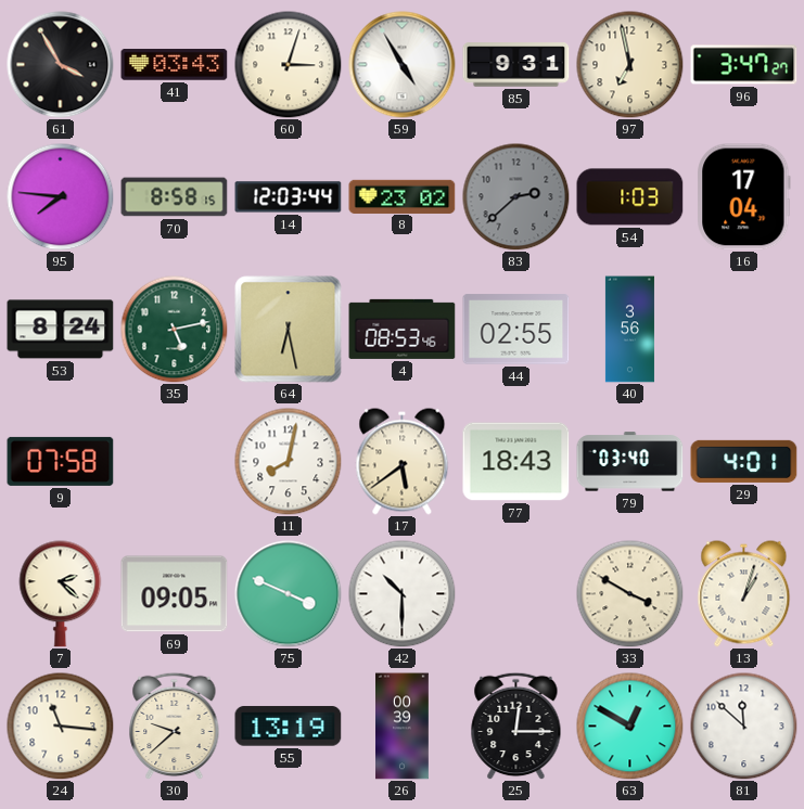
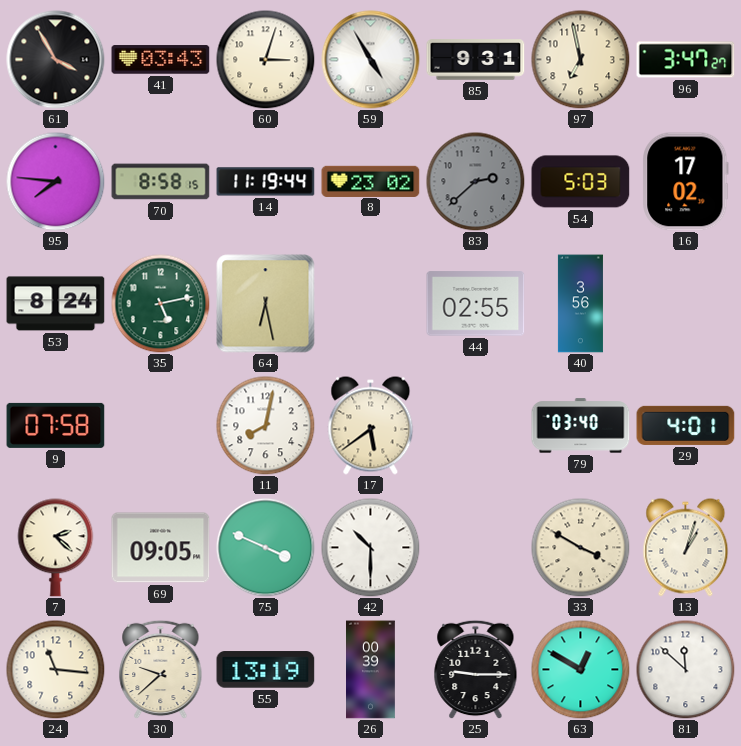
14: 12:03 -> 11:19
54: 1:03 -> 5:03
16: 17:04 -> 17:02
4: 08:53 -> none
77: 18:43 -> none
25: 12:15 -> 9:15
